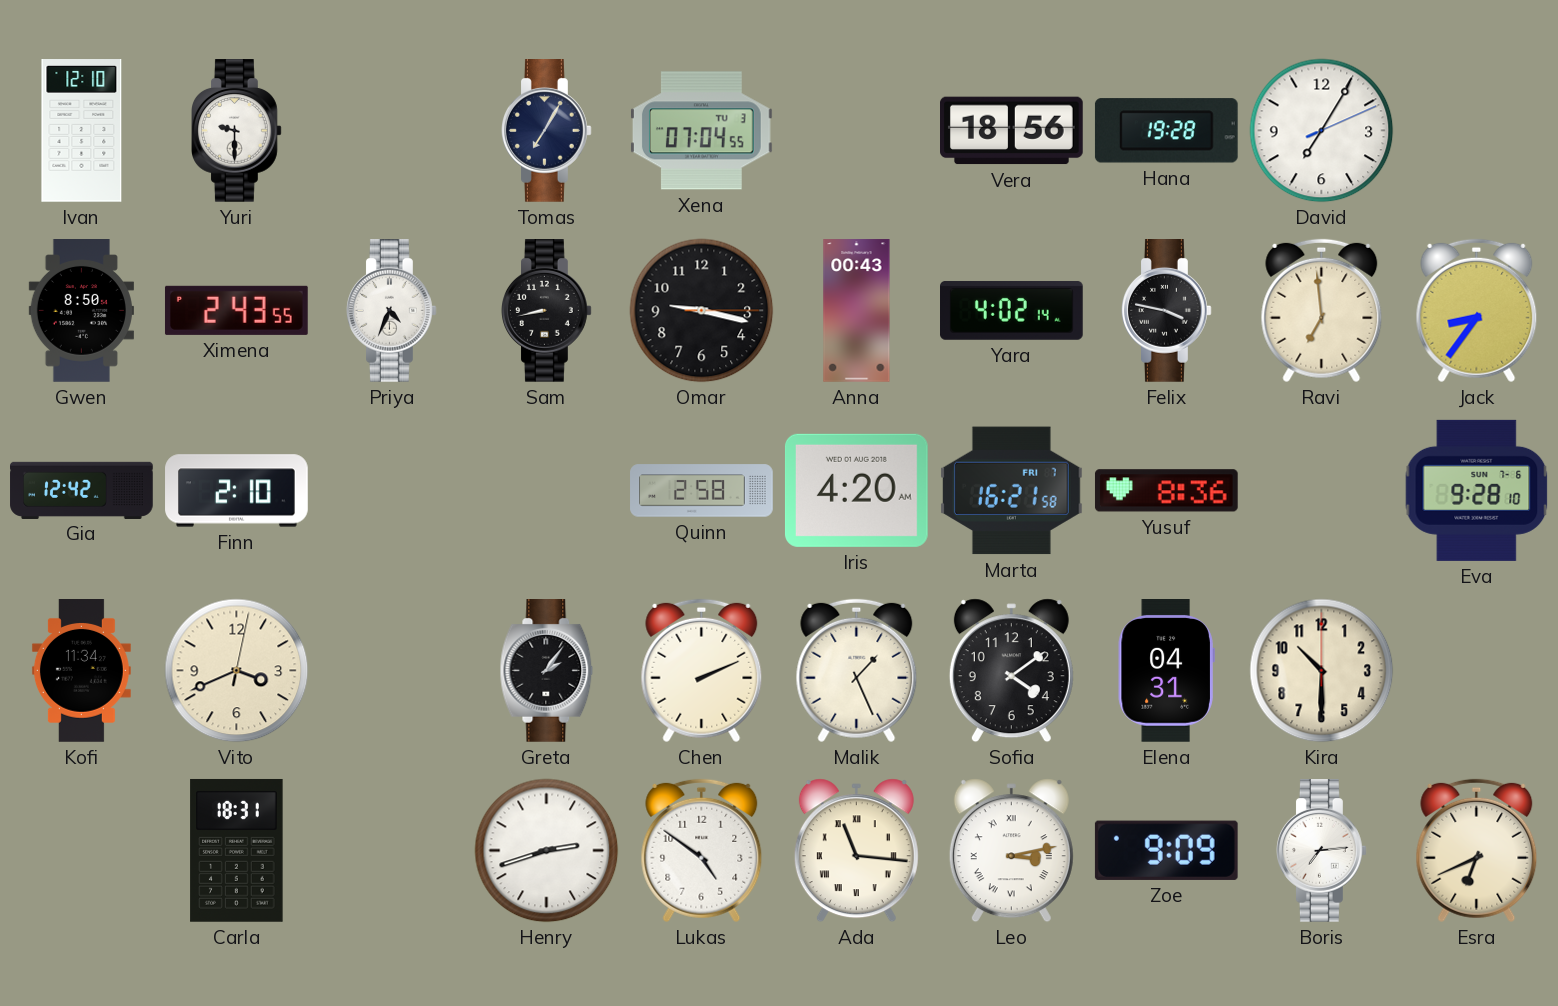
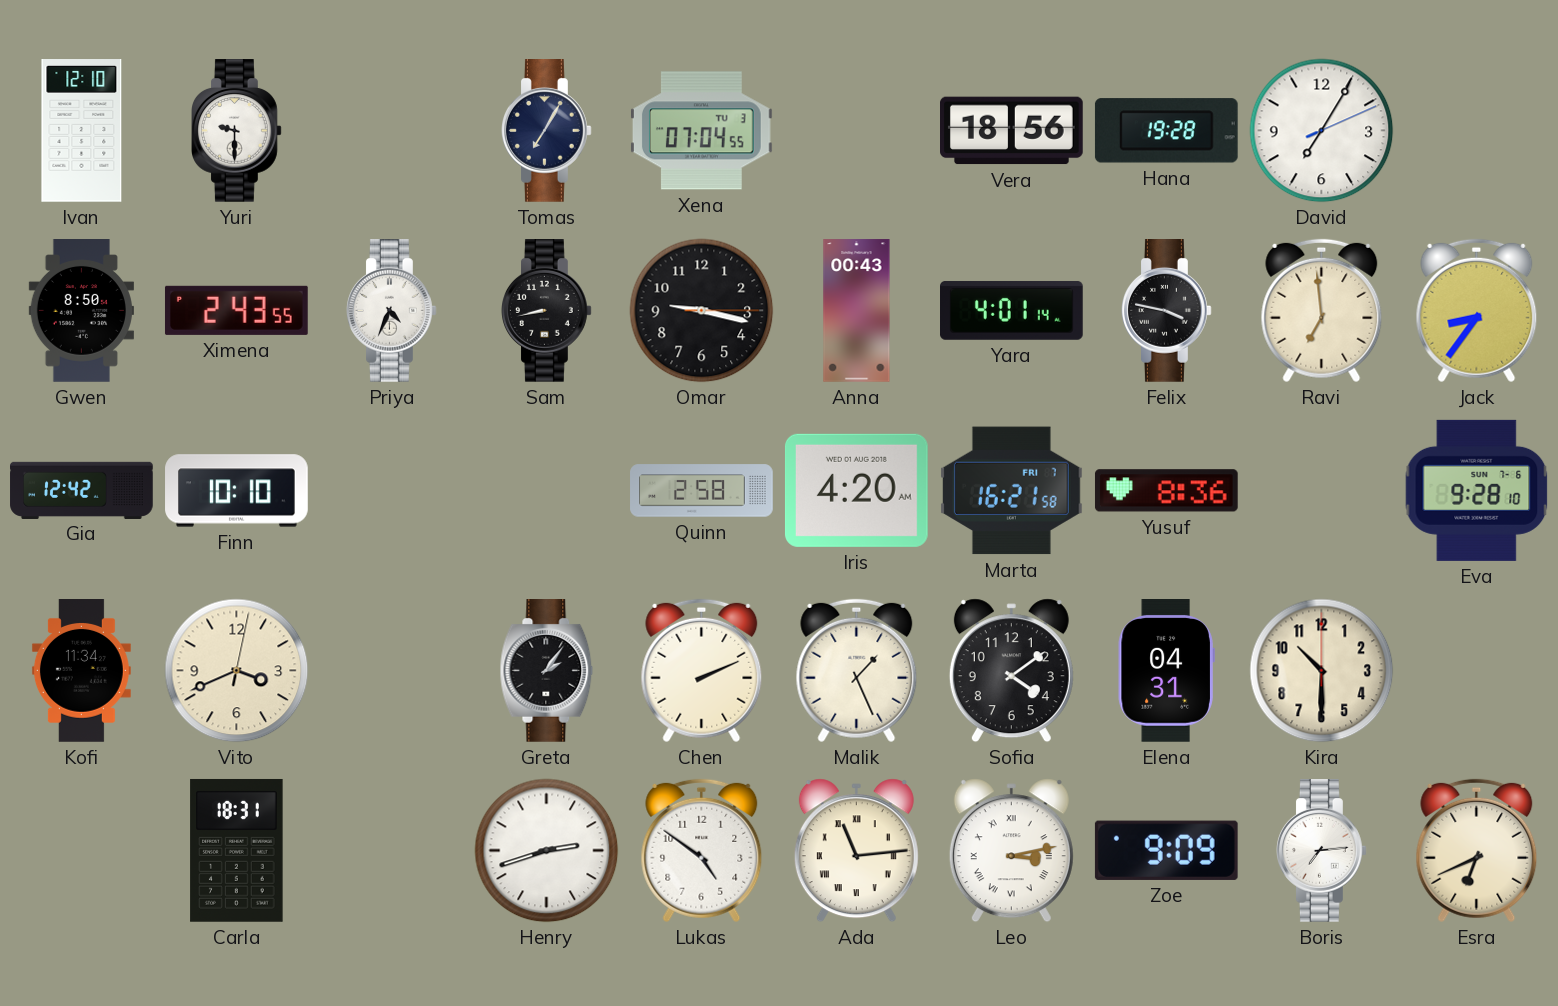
Yara: 4:02 -> 4:01
Finn: 2:10 -> 10:10
Ada: 11:16 -> 11:14
